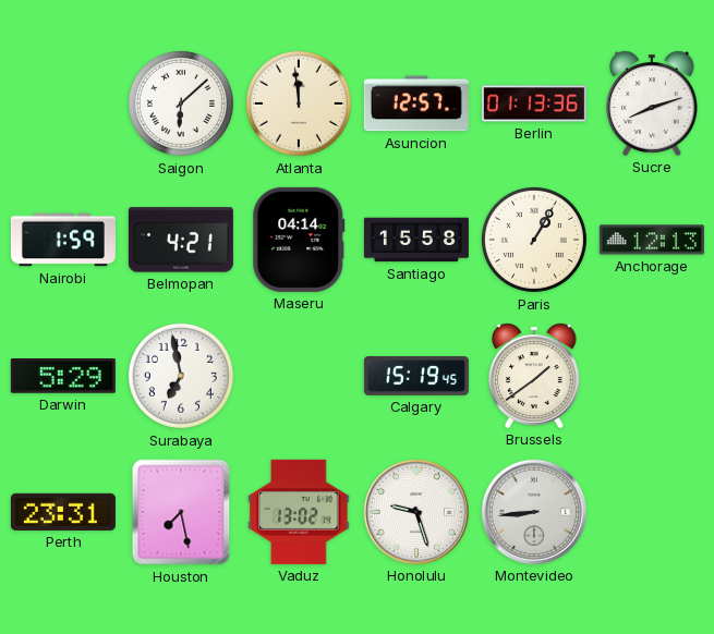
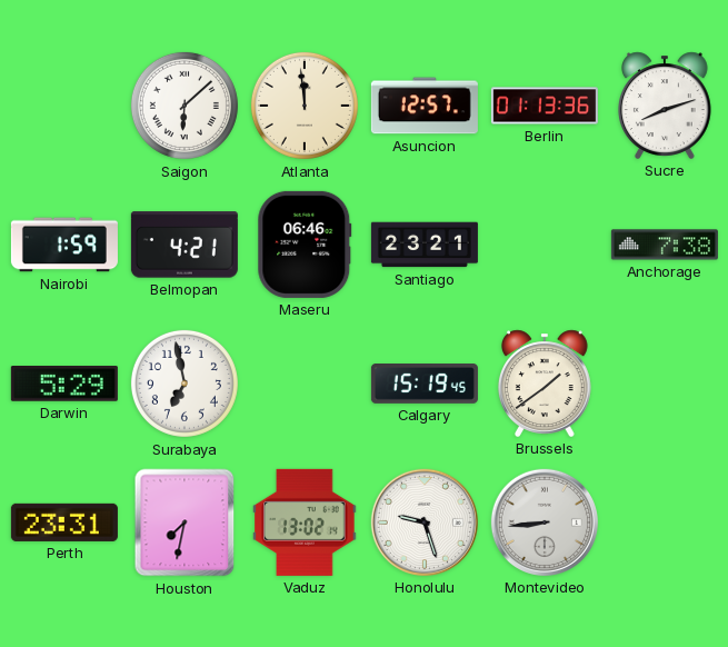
Maseru: 04:14 -> 06:46
Santiago: 15:58 -> 23:21
Paris: 1:05 -> none
Anchorage: 12:13 -> 7:38
Houston: 7:28 -> 7:32
